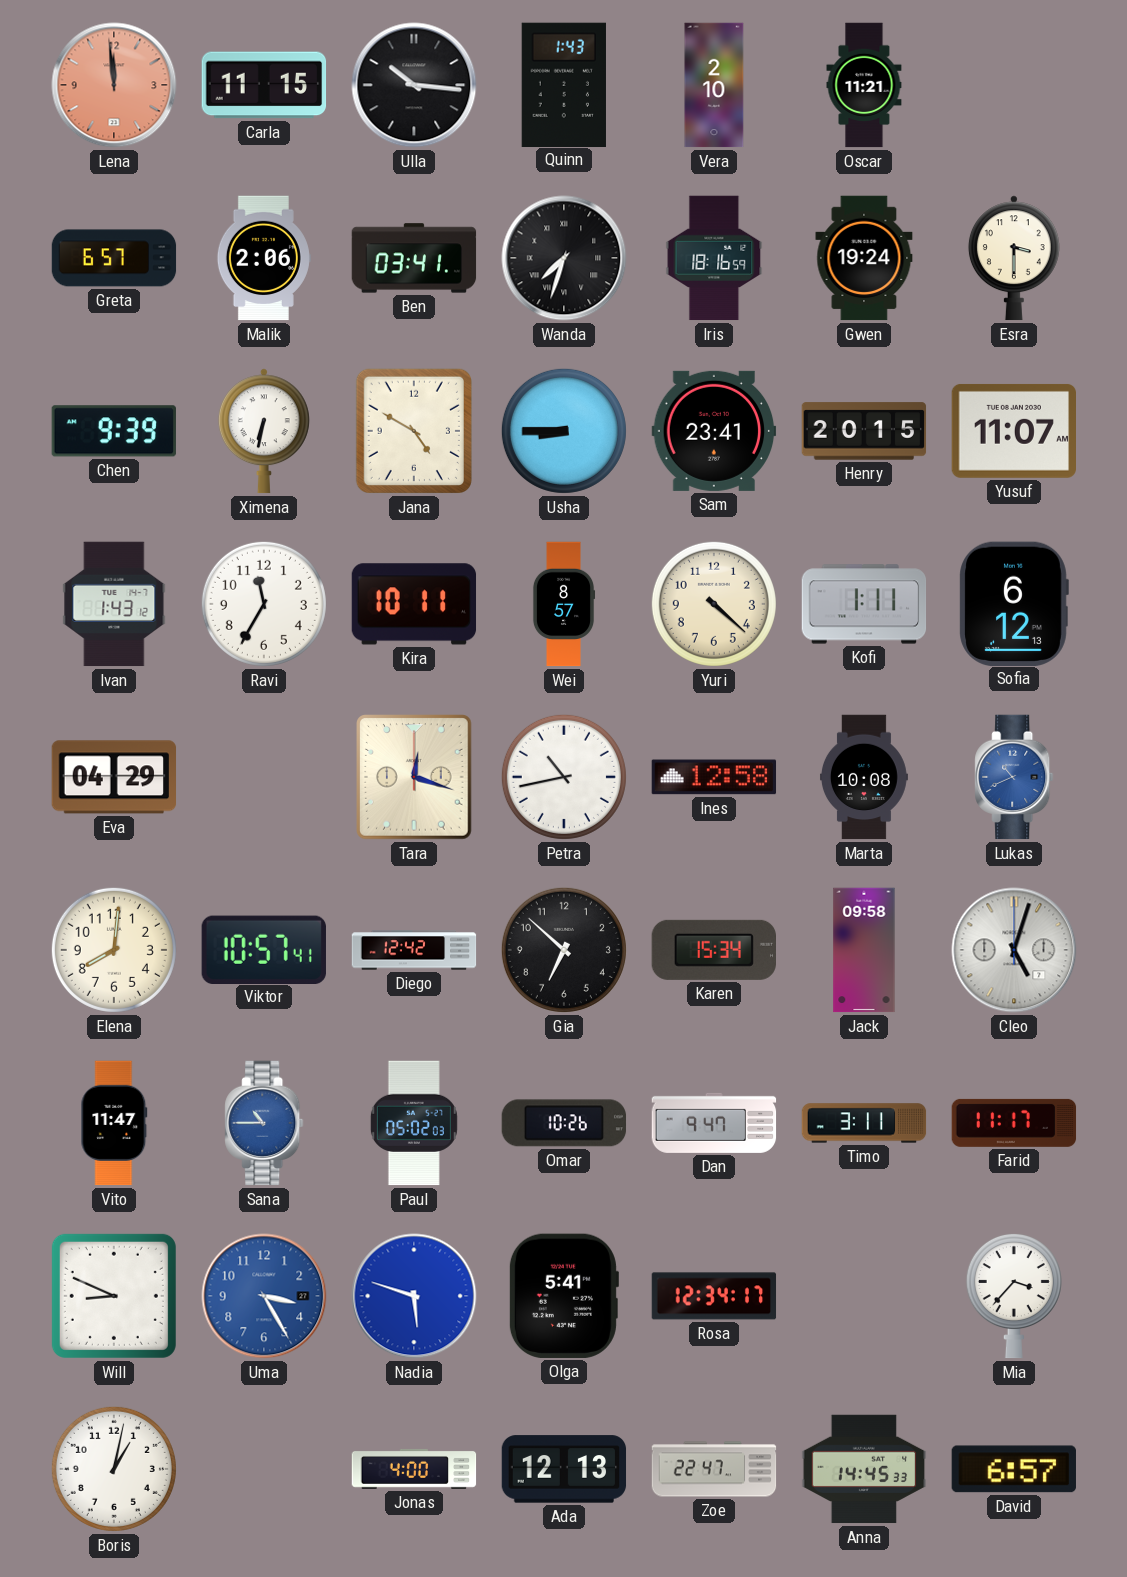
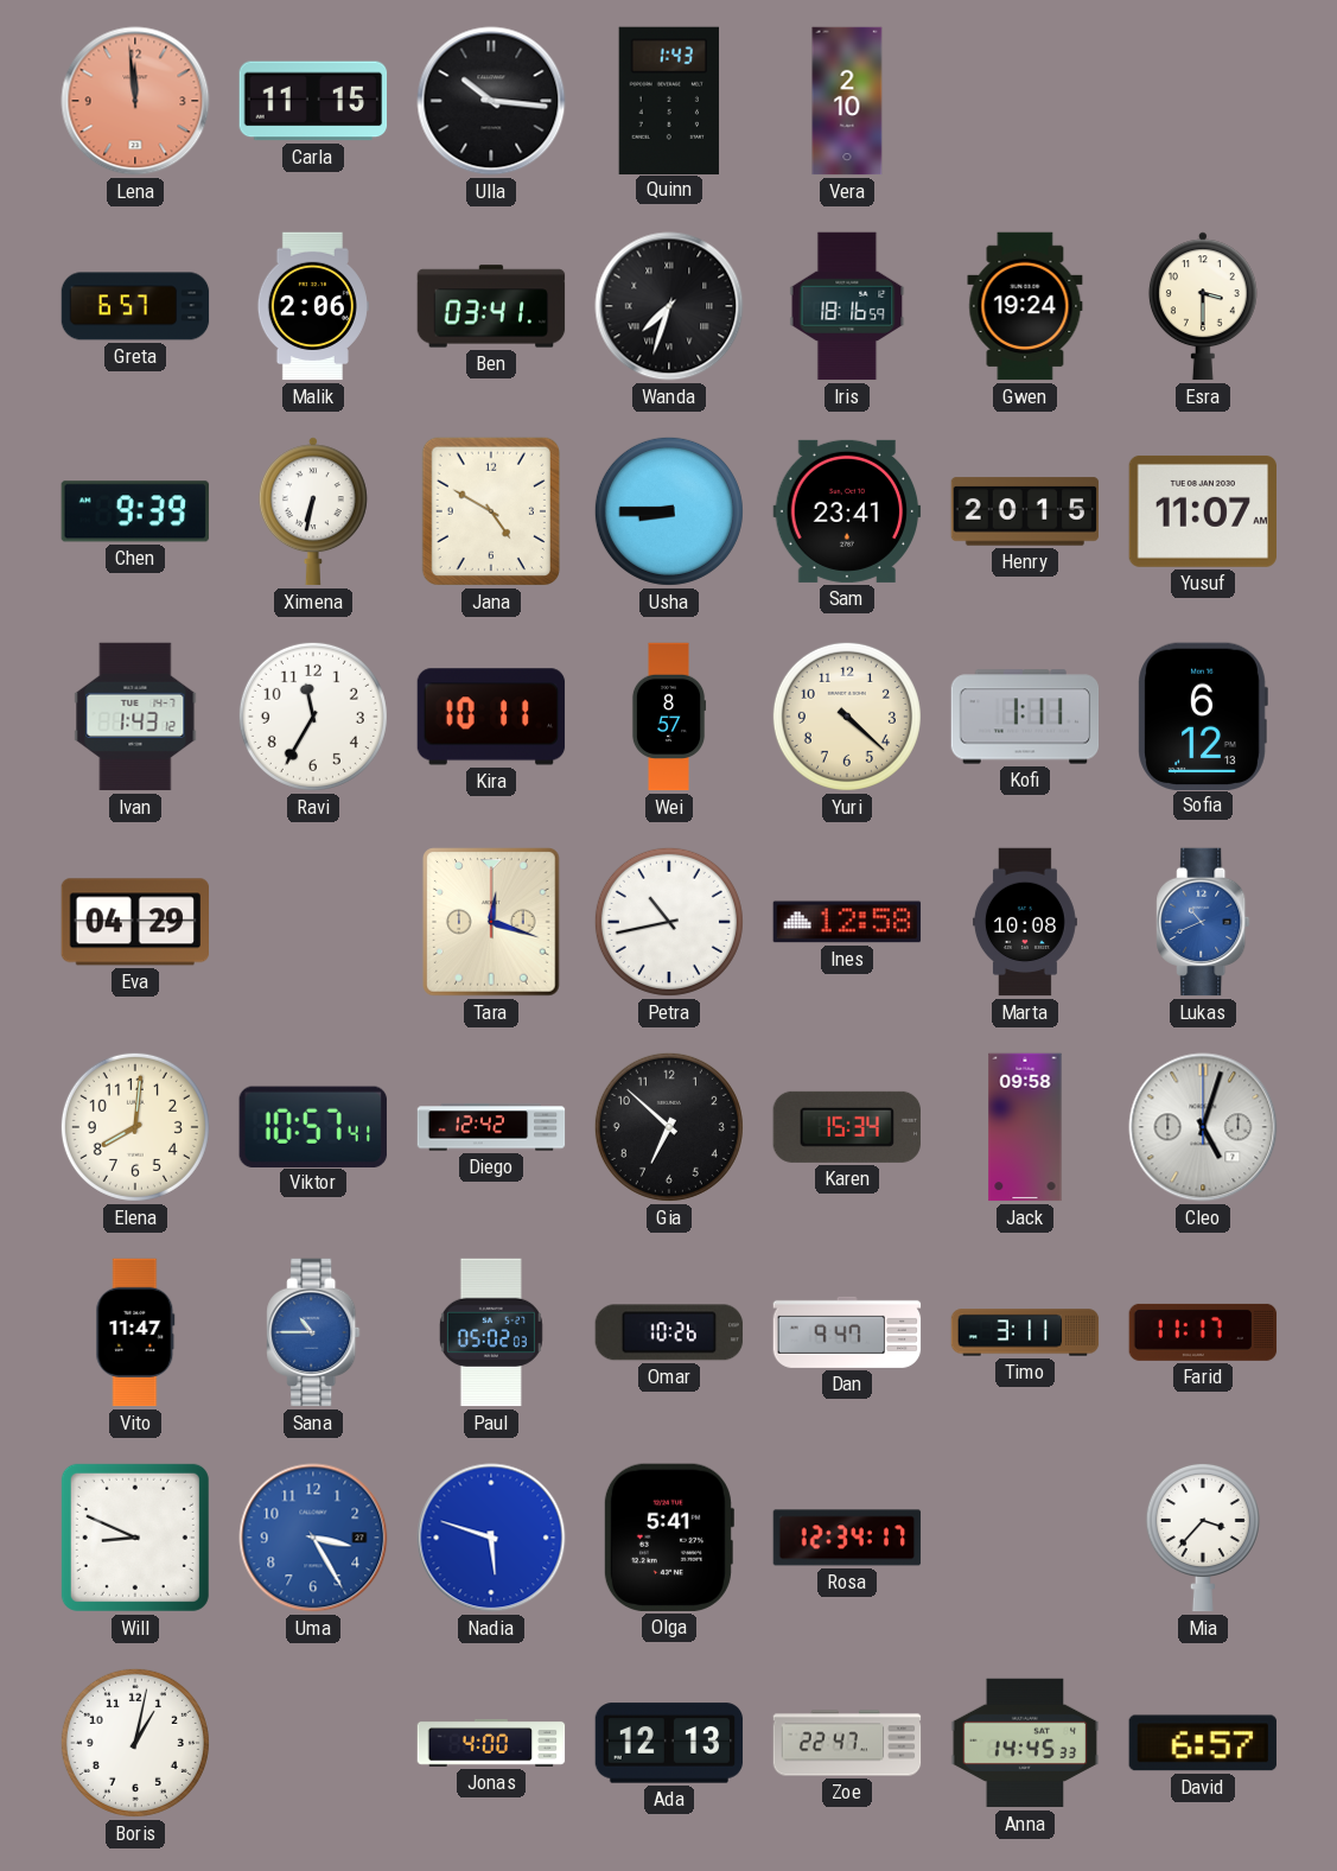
Oscar: 11:21 -> none
